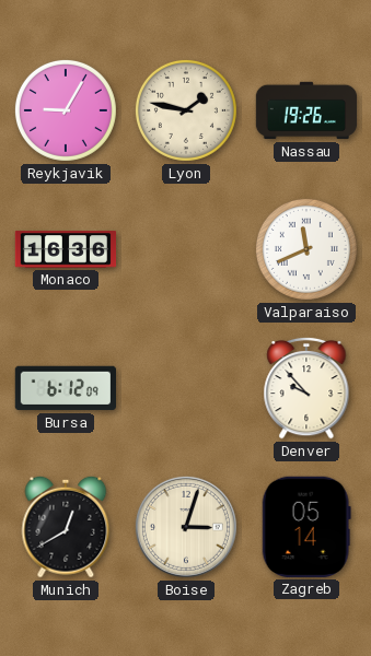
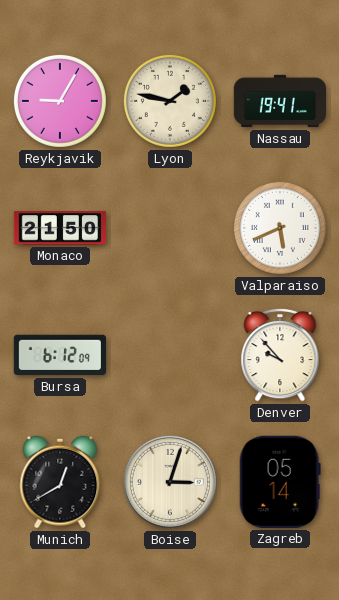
Nassau: 19:26 -> 19:41
Monaco: 16:36 -> 21:50
Valparaiso: 11:41 -> 5:41
